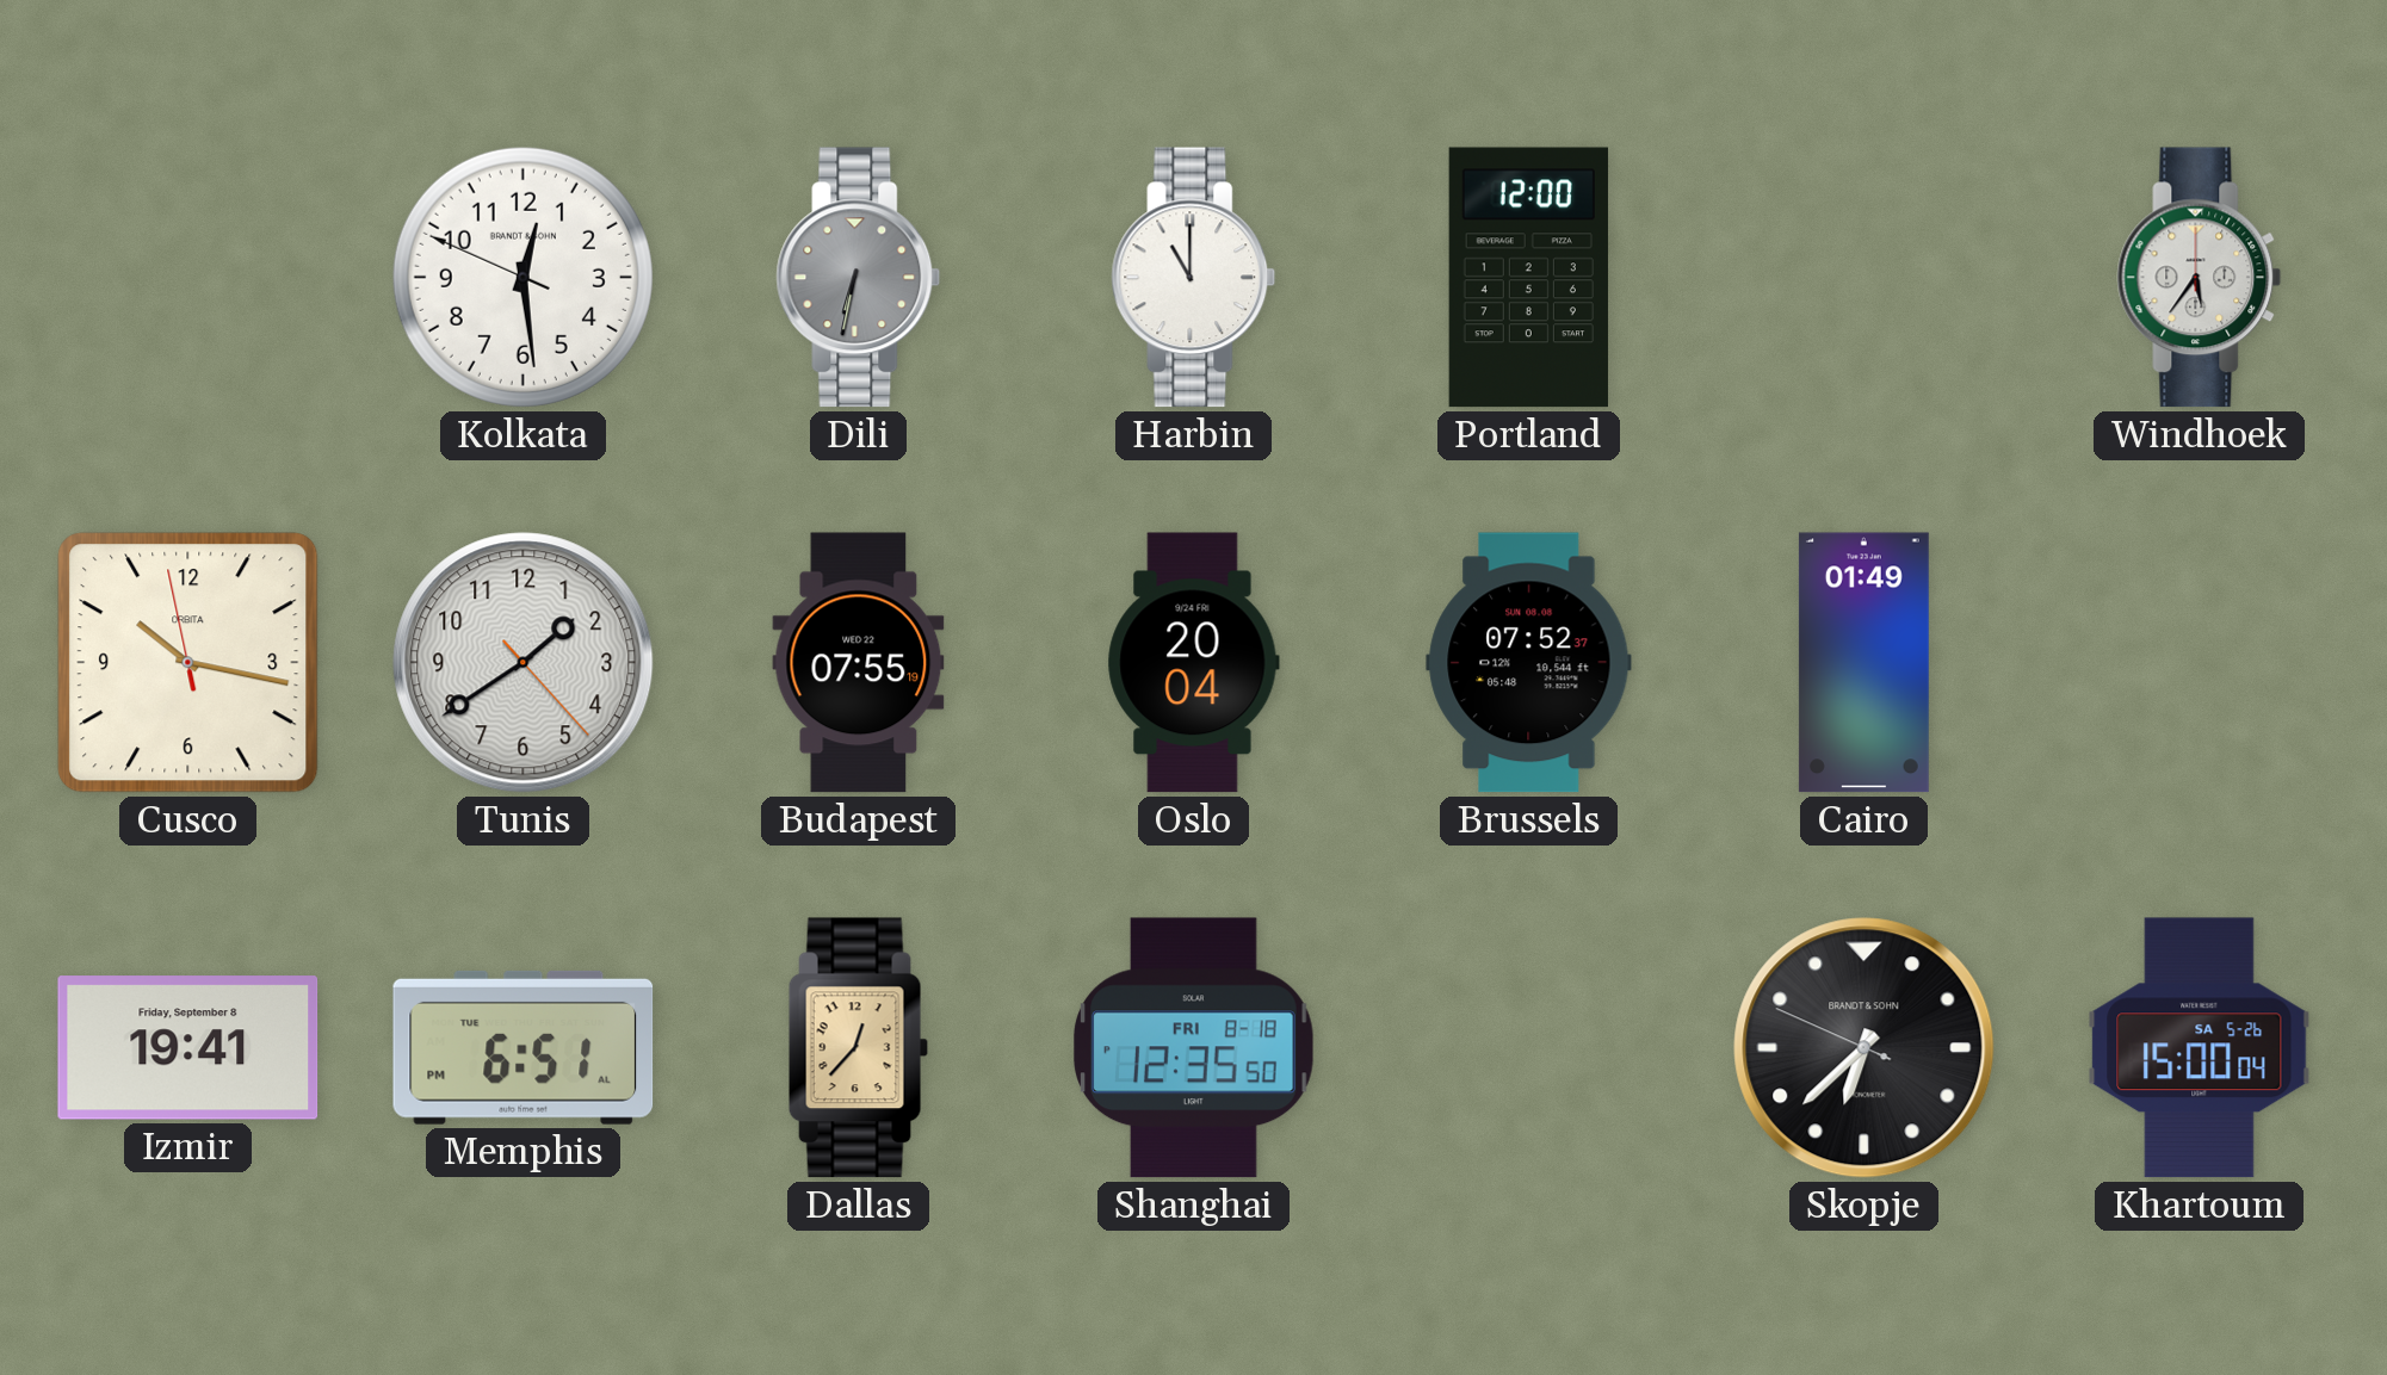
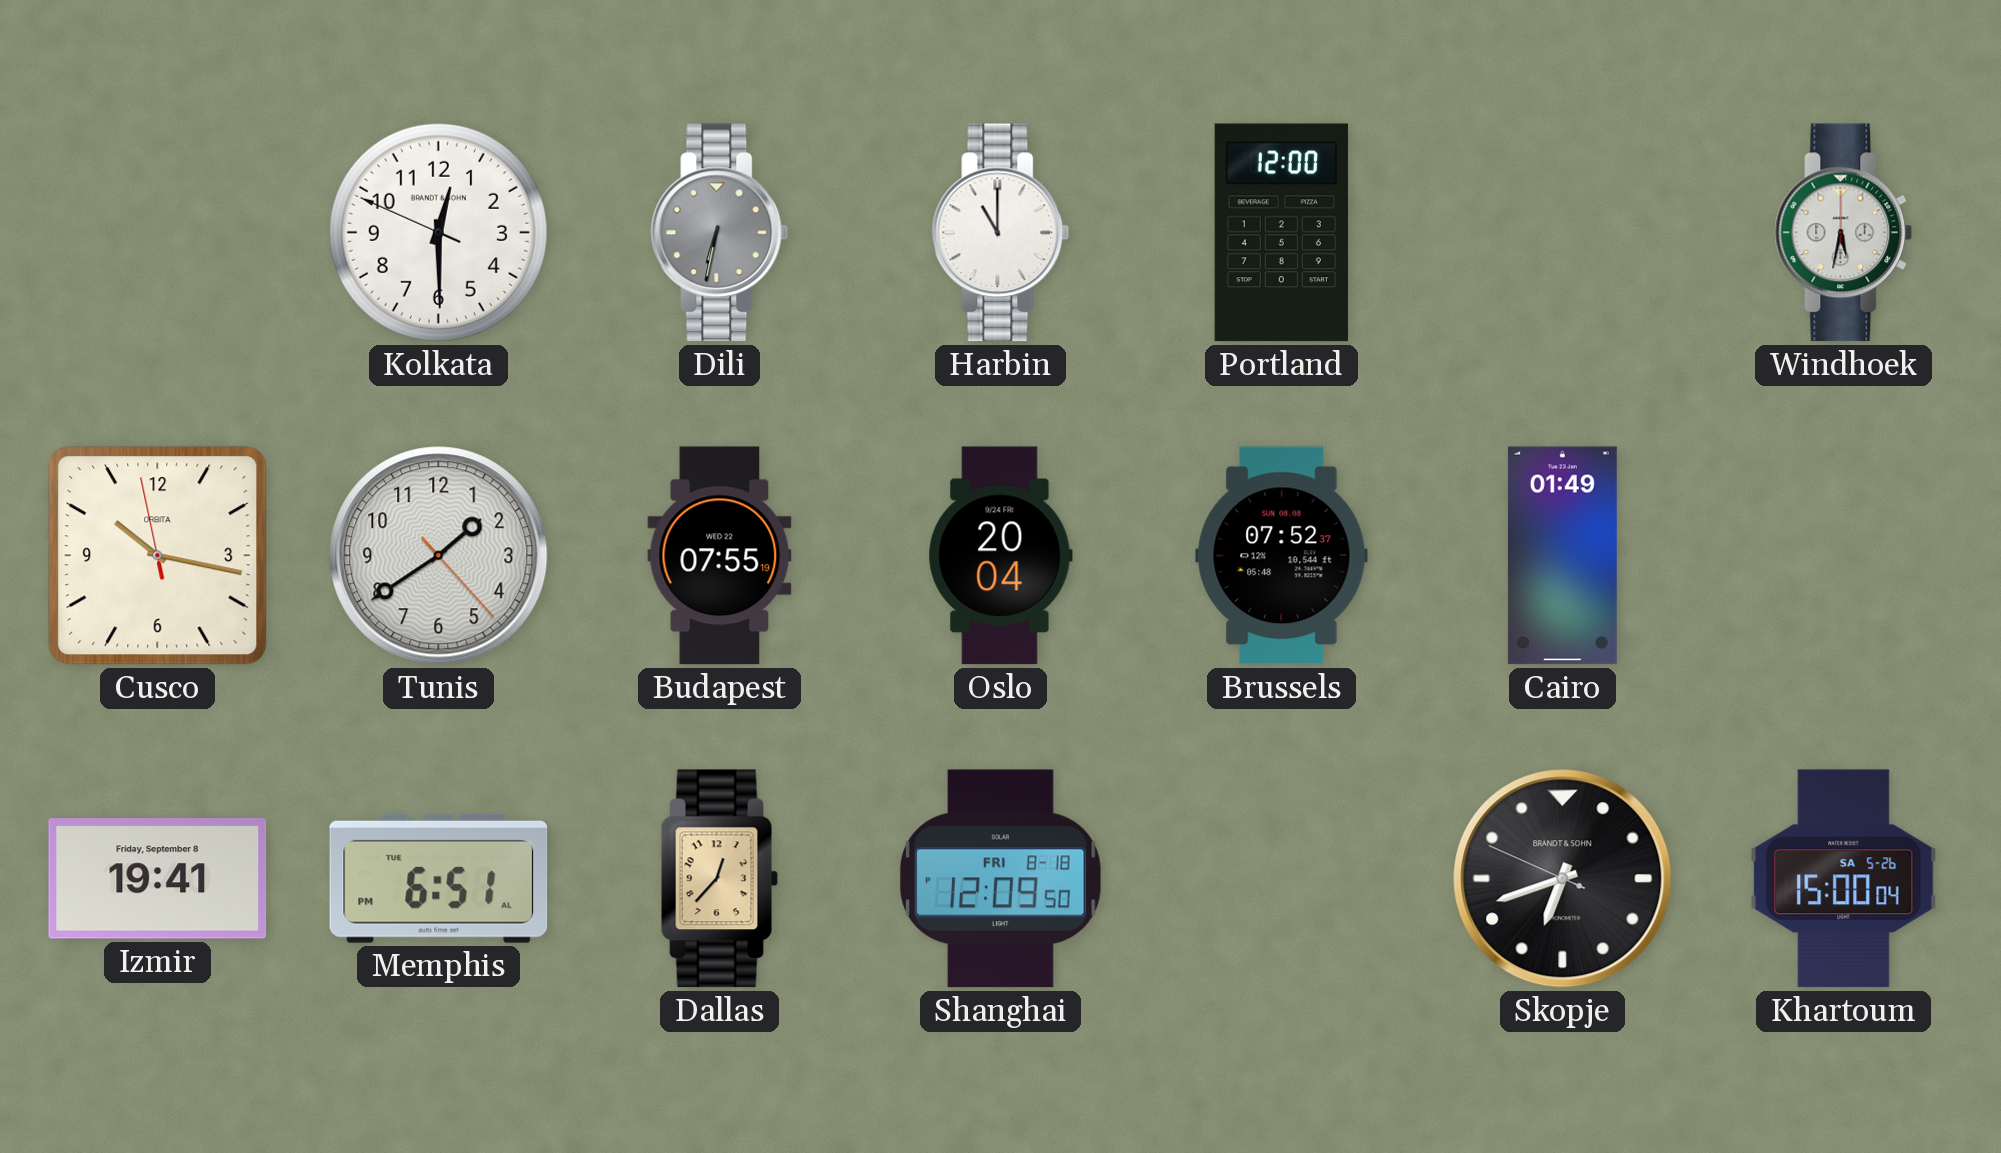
Kolkata: 12:28 -> 12:29
Windhoek: 5:36 -> 5:32
Shanghai: 12:35 -> 12:09
Skopje: 6:37 -> 6:41
